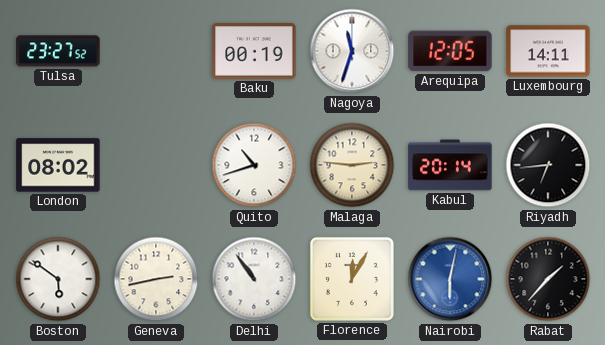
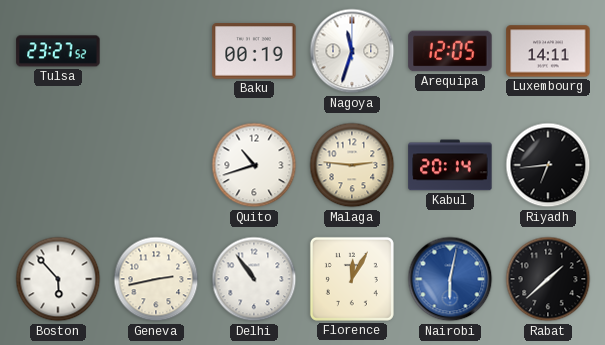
London: 08:02 -> none
Boston: 5:51 -> 5:53
Rabat: 1:37 -> 1:38
